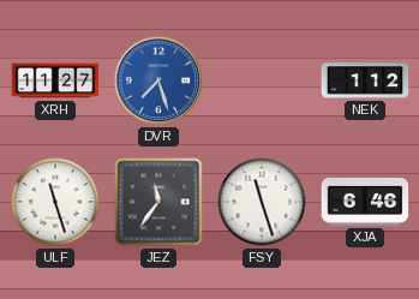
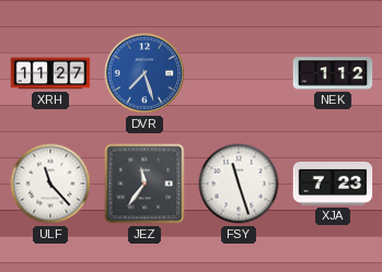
ULF: 11:27 -> 11:23
XJA: 6:46 -> 7:23
